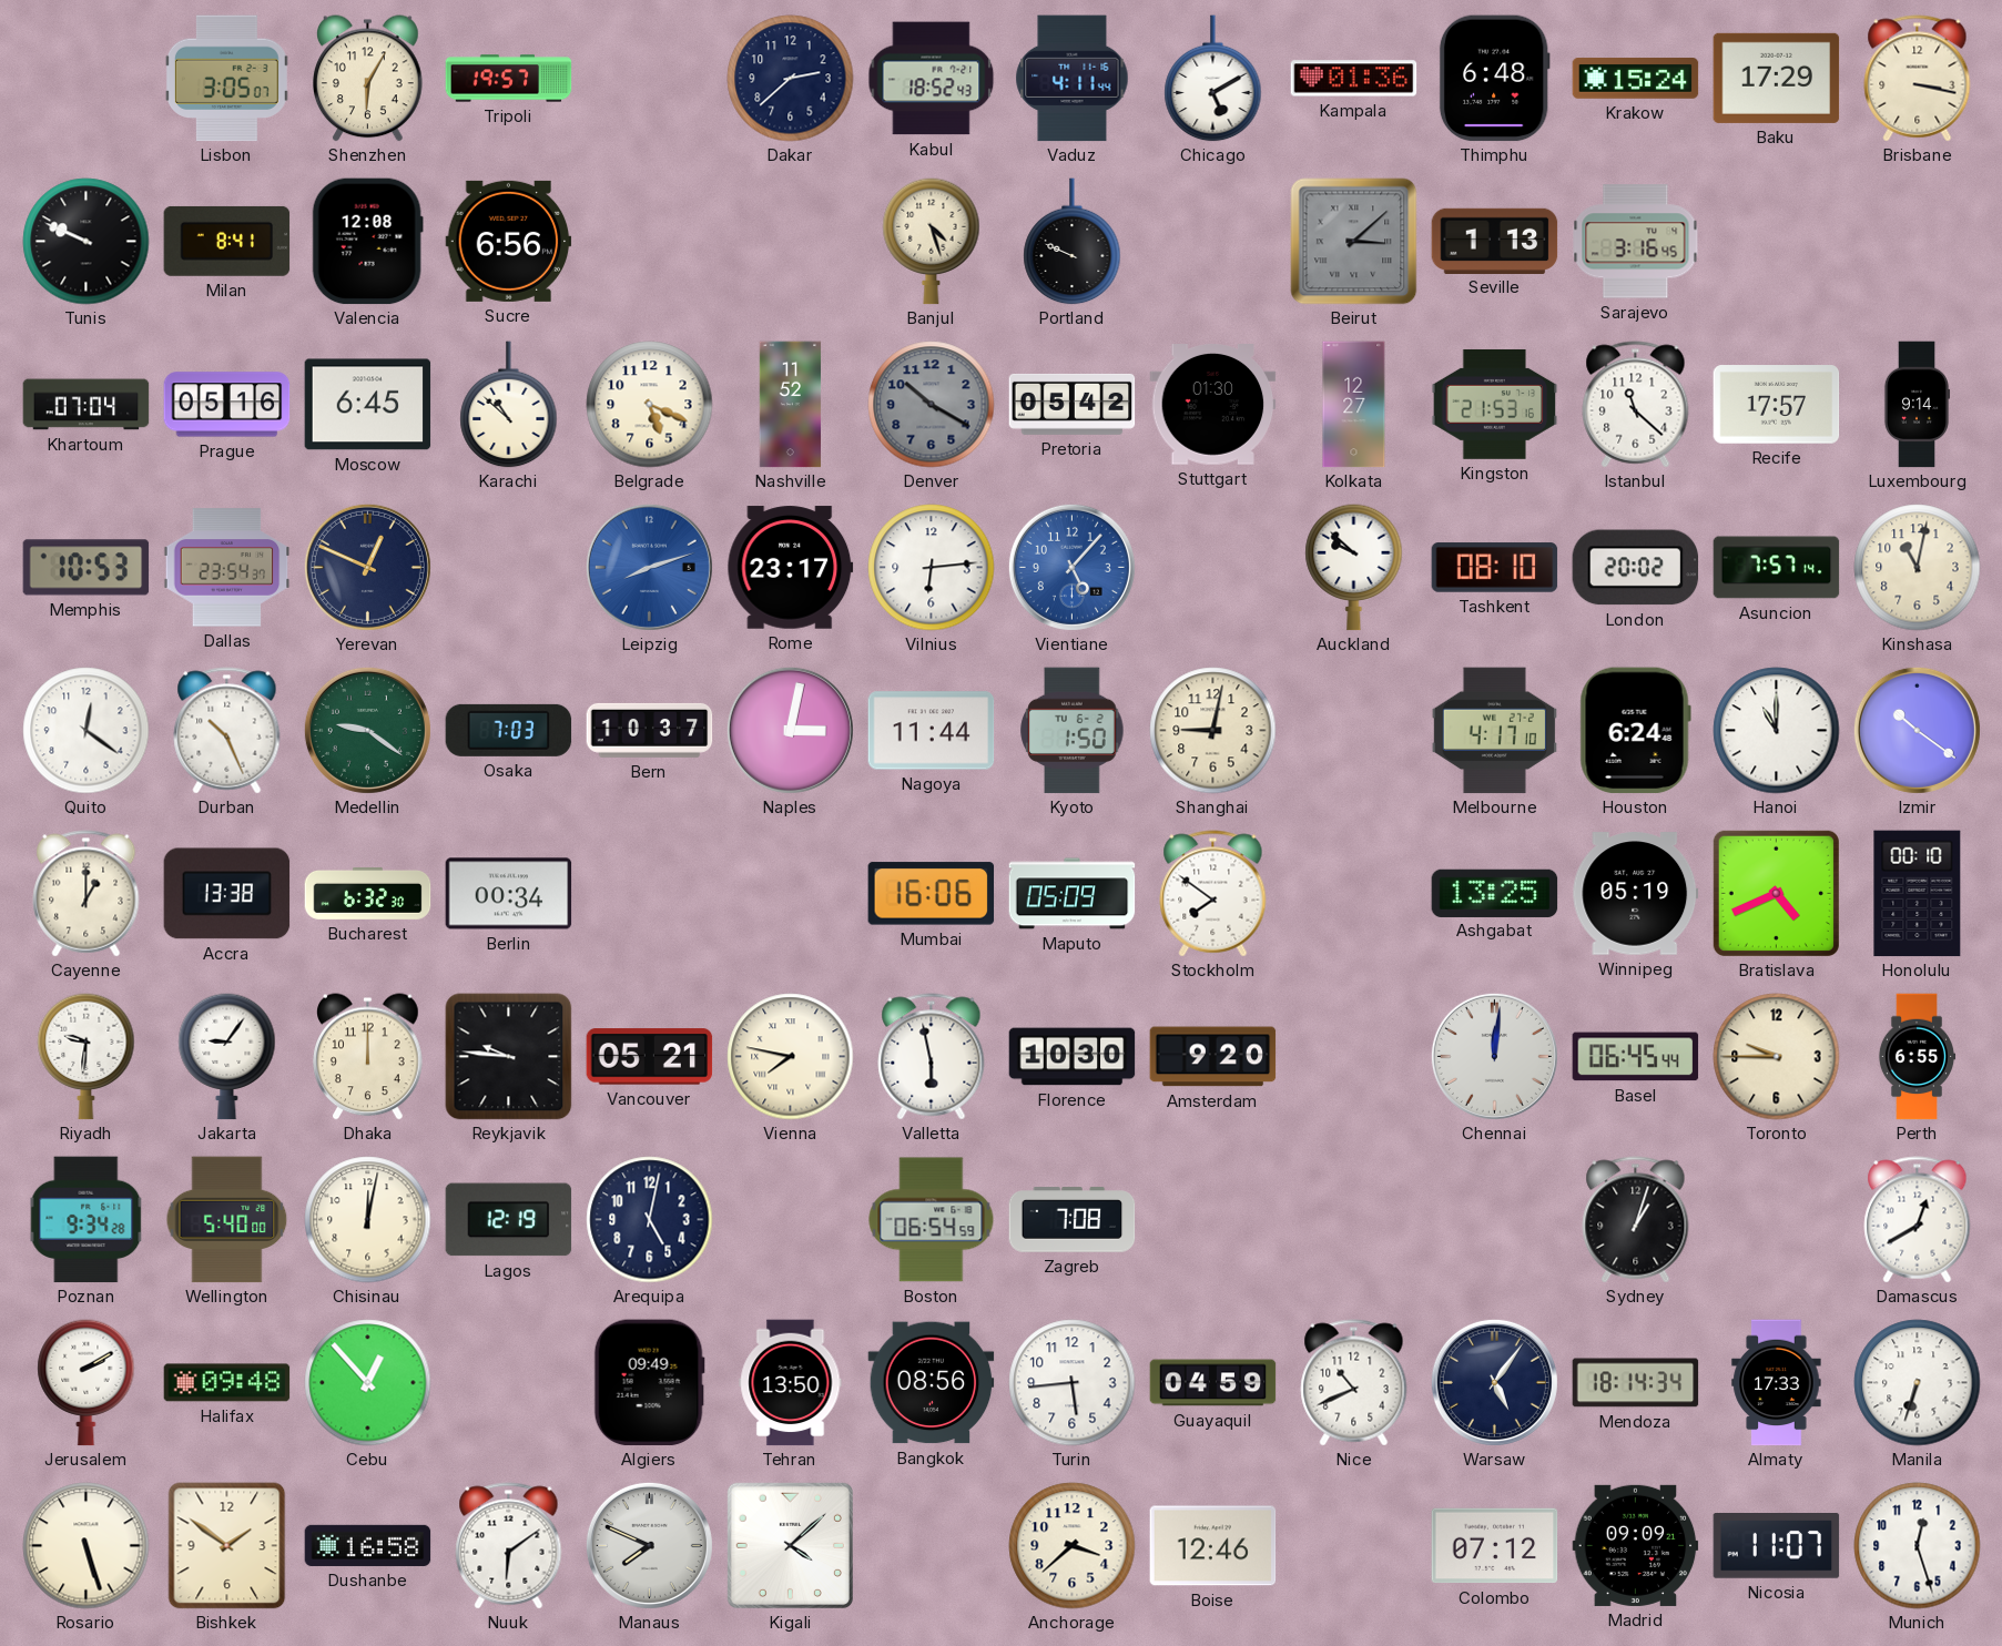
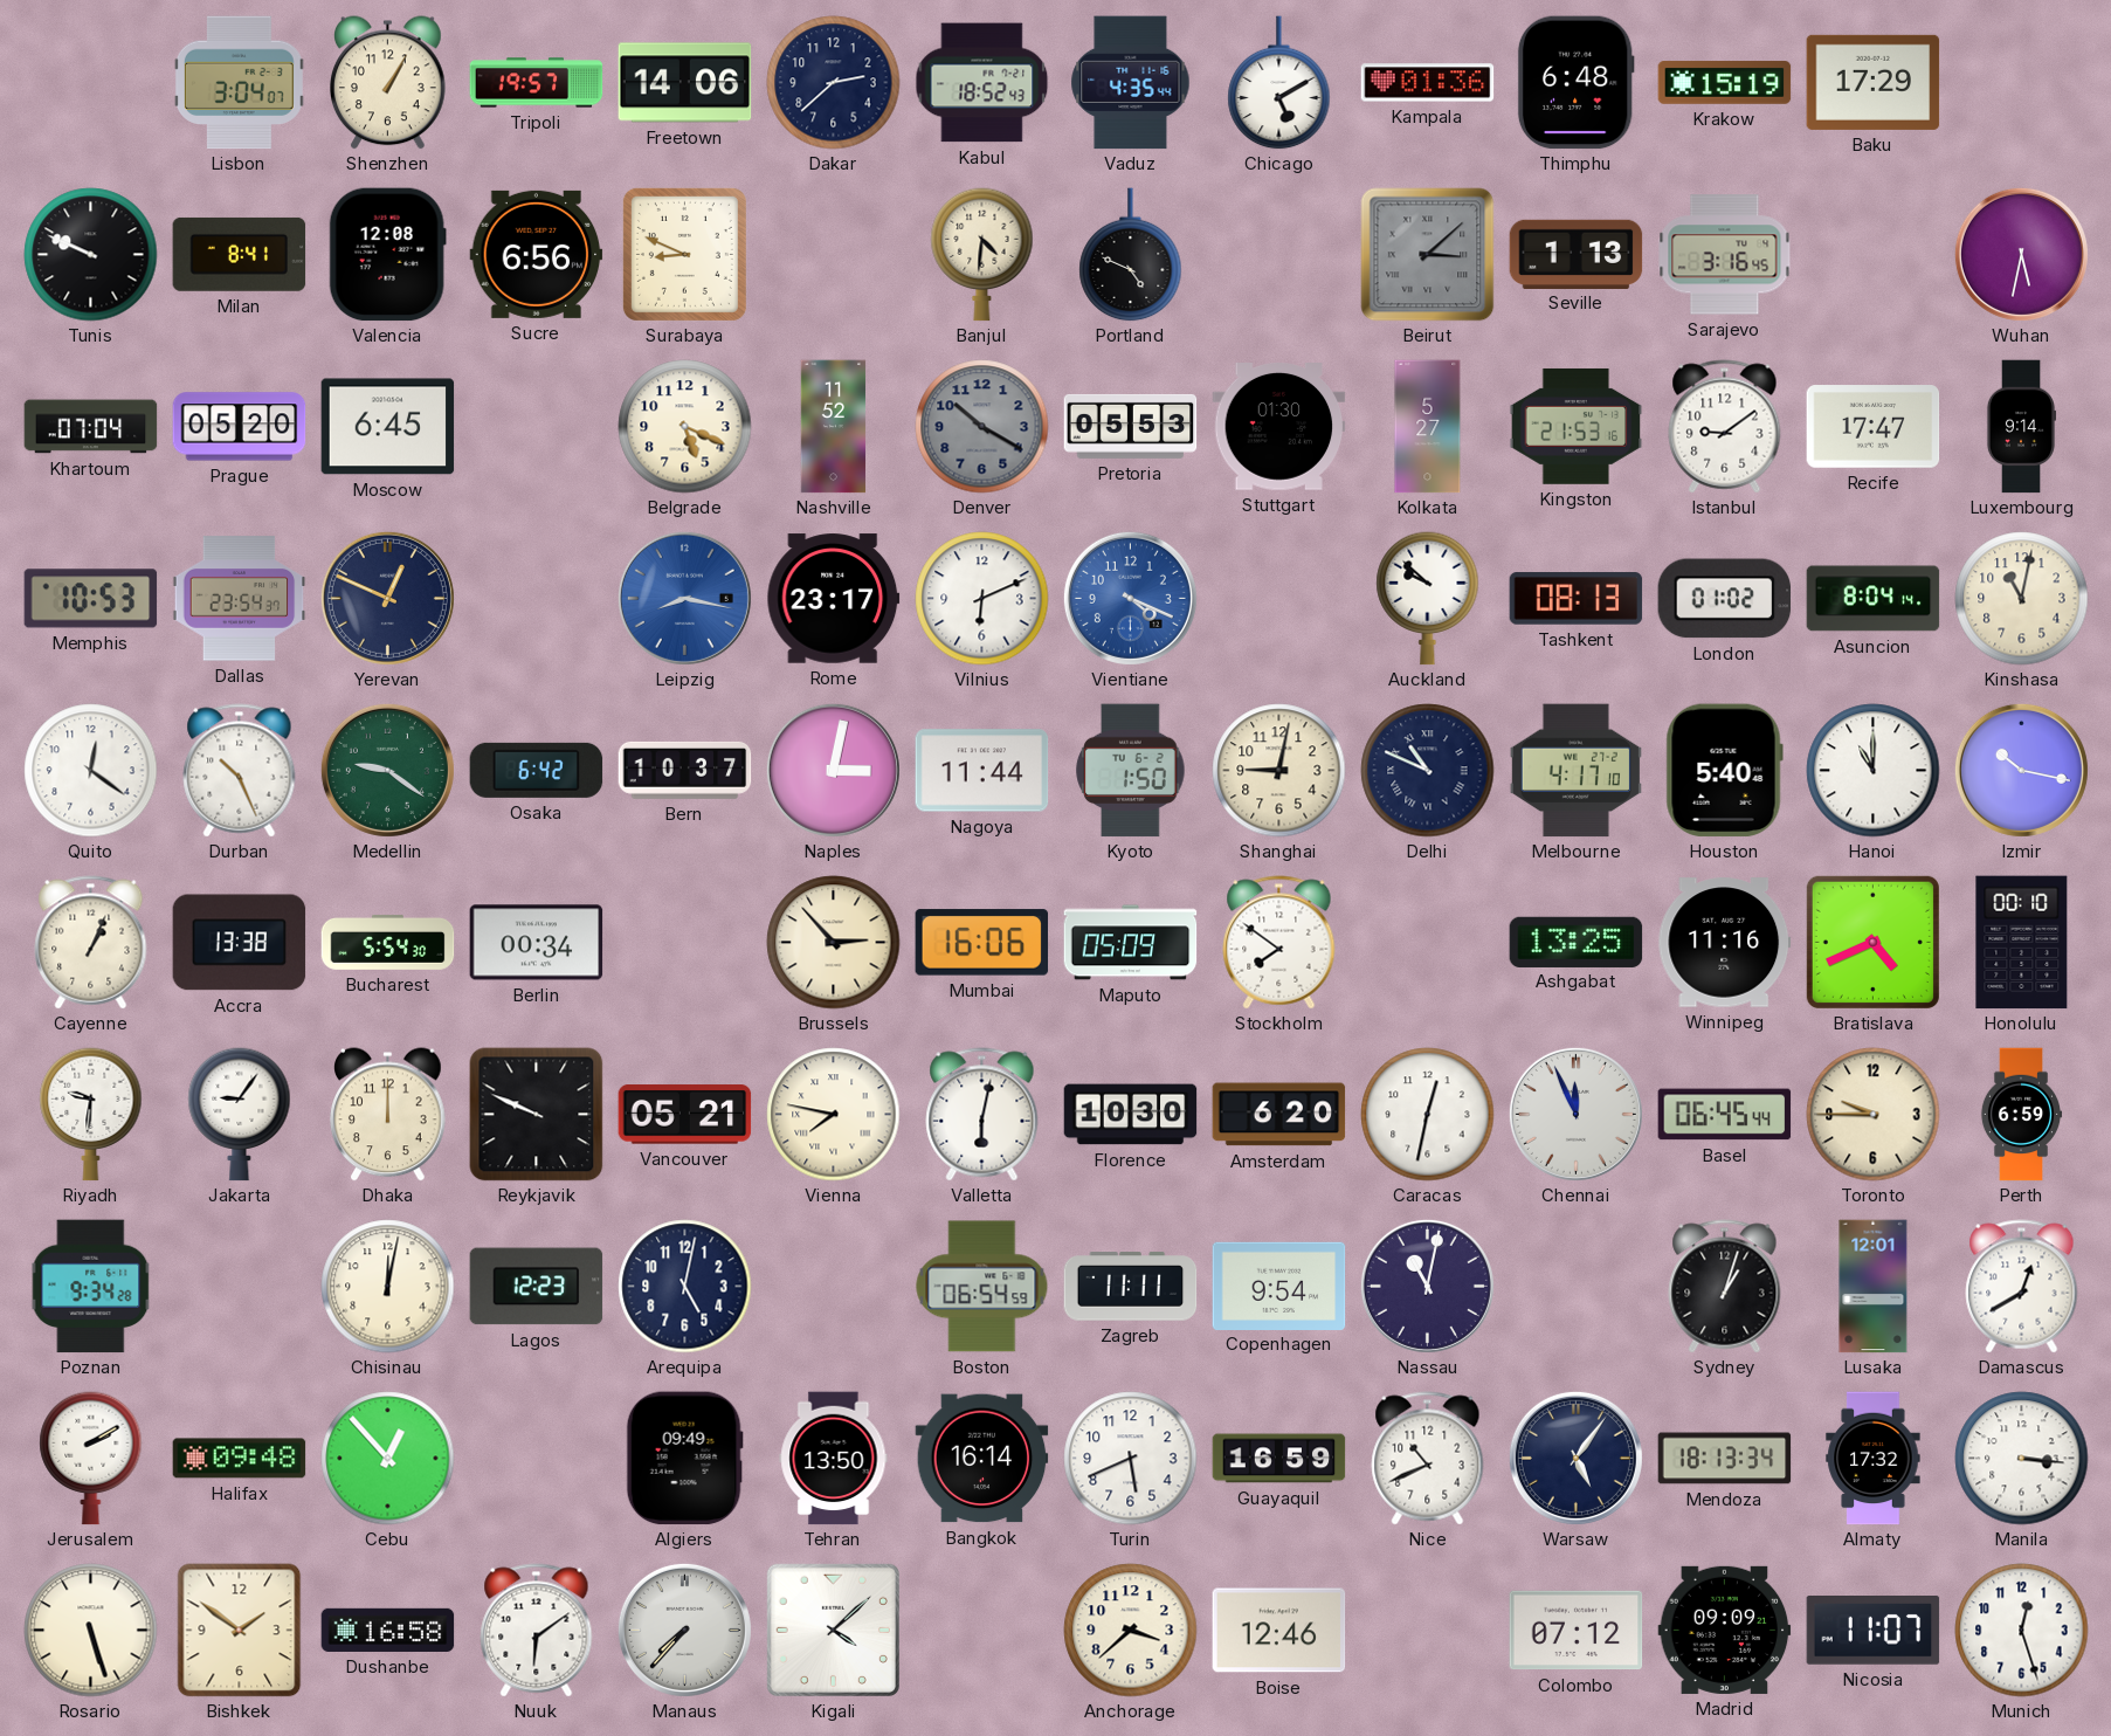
Lisbon: 3:05 -> 3:04
Shenzhen: 6:05 -> 1:05
Freetown: none -> 14:06
Vaduz: 4:11 -> 4:35
Krakow: 15:24 -> 15:19
Brisbane: 3:17 -> none
Surabaya: none -> 8:49
Banjul: 4:27 -> 4:31
Portland: 9:49 -> 4:49
Wuhan: none -> 5:32
Prague: 05:16 -> 05:20
Karachi: 10:52 -> none
Pretoria: 05:42 -> 05:53
Kolkata: 12:27 -> 5:27
Istanbul: 11:22 -> 9:09
Recife: 17:57 -> 17:47
Leipzig: 8:12 -> 8:17
Vilnius: 6:14 -> 6:11
Vientiane: 5:07 -> 4:19
Tashkent: 08:10 -> 08:13
London: 20:02 -> 01:02
Asuncion: 7:57 -> 8:04
Osaka: 7:03 -> 6:42
Delhi: none -> 10:49
Houston: 6:24 -> 5:40
Izmir: 10:21 -> 10:17
Cayenne: 1:00 -> 1:04
Bucharest: 6:32 -> 5:54
Brussels: none -> 2:53
Winnipeg: 05:19 -> 11:16
Reykjavik: 9:46 -> 9:49
Valletta: 5:58 -> 6:02
Amsterdam: 9:20 -> 6:20
Caracas: none -> 12:32
Chennai: 12:01 -> 11:56
Perth: 6:55 -> 6:59
Wellington: 5:40 -> none
Lagos: 12:19 -> 12:23
Zagreb: 7:08 -> 11:11
Copenhagen: none -> 9:54
Nassau: none -> 11:02
Lusaka: none -> 12:01
Bangkok: 08:56 -> 16:14
Turin: 5:44 -> 5:41
Guayaquil: 04:59 -> 16:59
Mendoza: 18:14 -> 18:13
Almaty: 17:33 -> 17:32
Manila: 6:33 -> 3:16
Manaus: 7:49 -> 7:37
